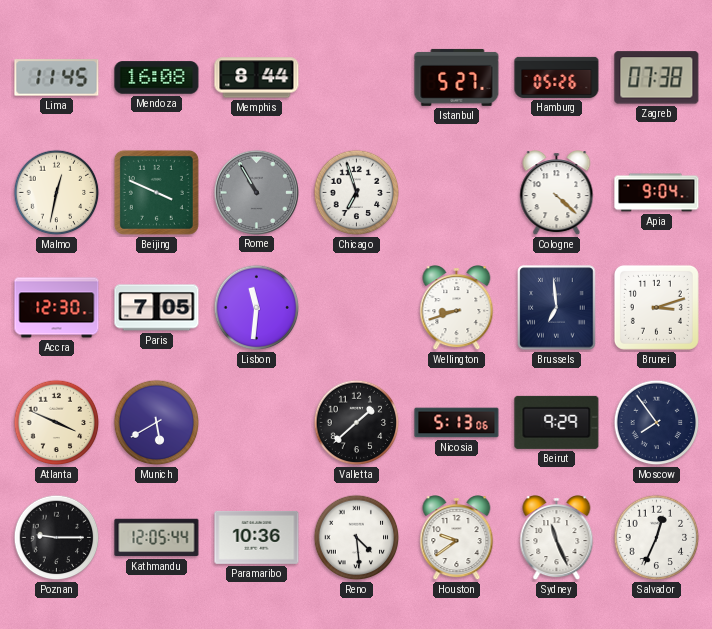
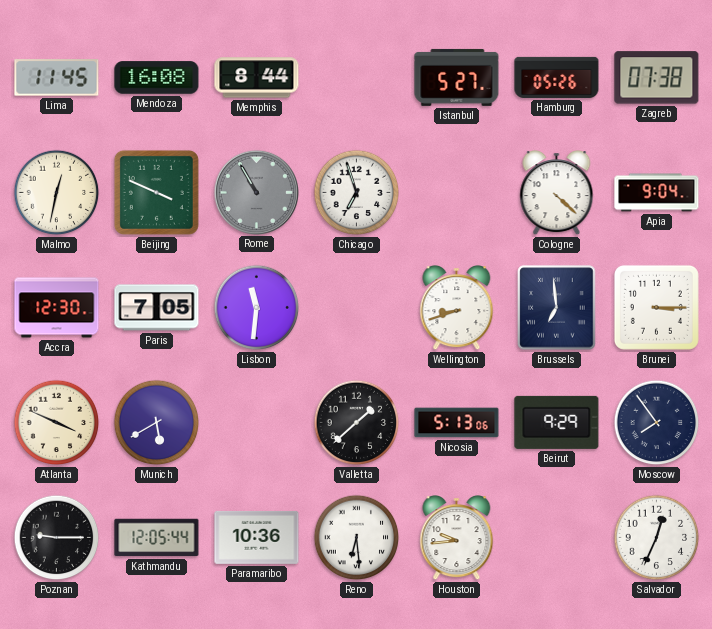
Brunei: 3:12 -> 3:15
Reno: 4:29 -> 6:29
Houston: 9:39 -> 9:44
Sydney: 11:26 -> none
